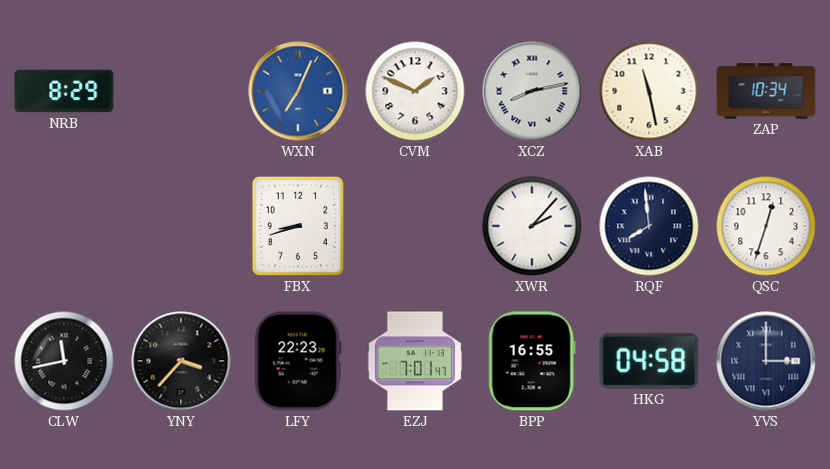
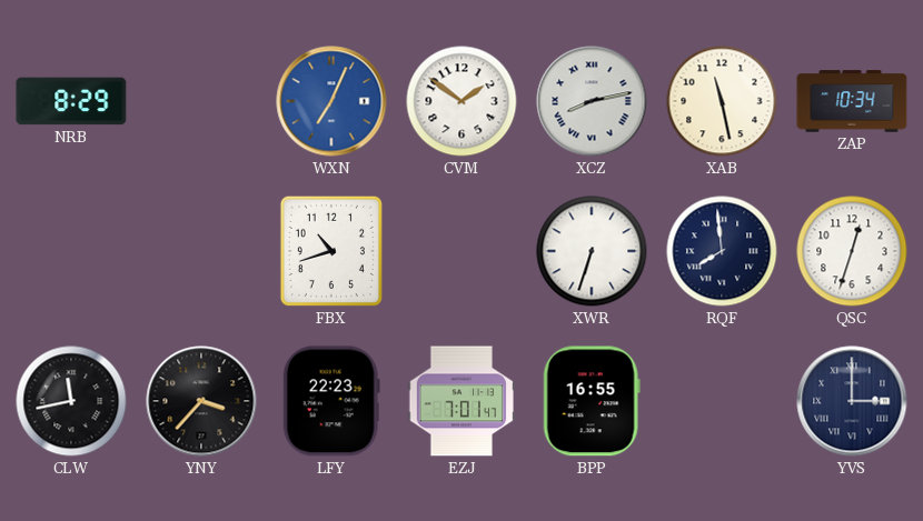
CVM: 1:49 -> 1:51
FBX: 8:42 -> 10:42
XWR: 2:07 -> 6:33
HKG: 04:58 -> none
